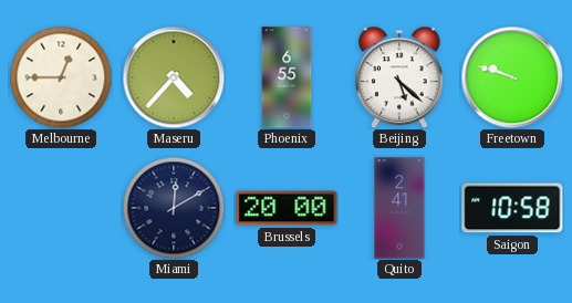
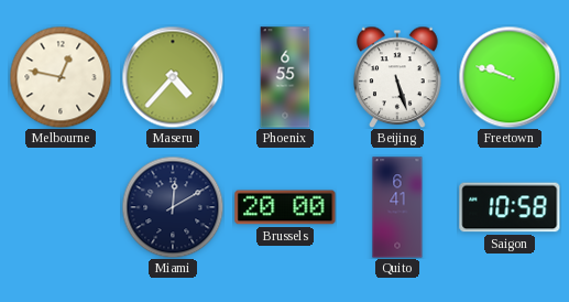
Melbourne: 12:45 -> 12:47
Beijing: 5:22 -> 5:27
Quito: 2:41 -> 6:41
